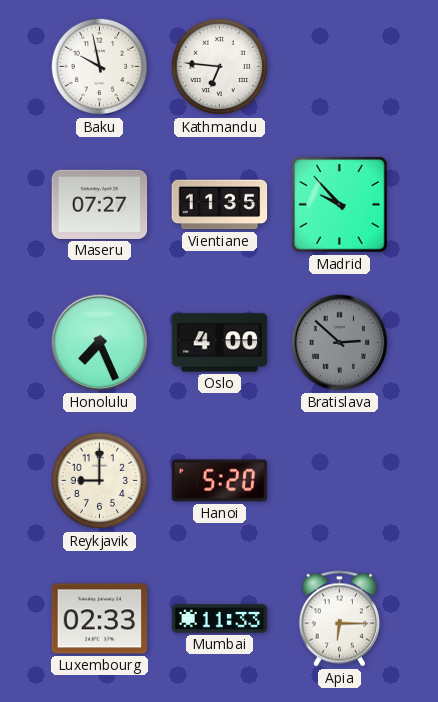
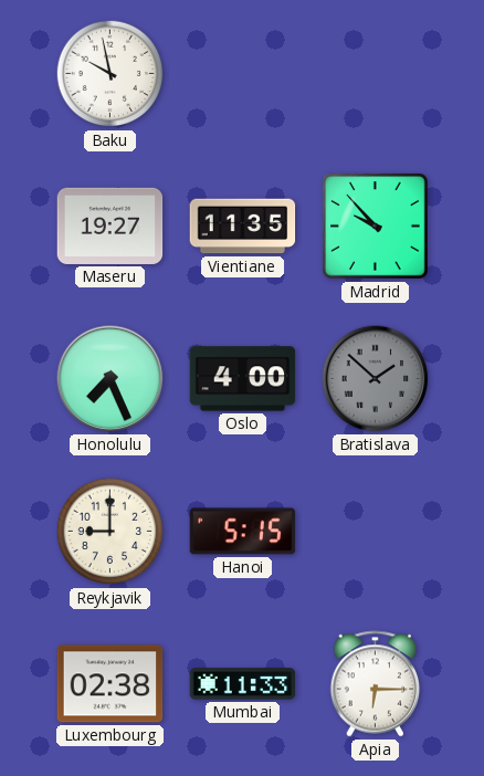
Kathmandu: 6:46 -> none
Maseru: 07:27 -> 19:27
Bratislava: 2:52 -> 1:52
Hanoi: 5:20 -> 5:15
Luxembourg: 02:33 -> 02:38
